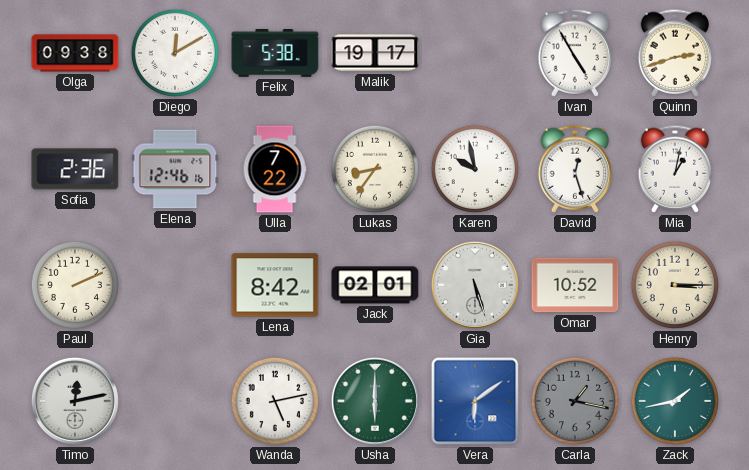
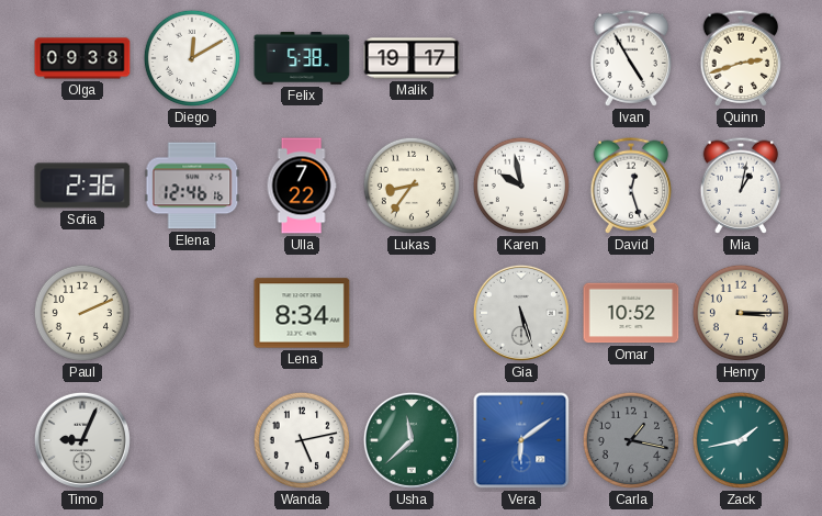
Lena: 8:42 -> 8:34
Jack: 02:01 -> none
Timo: 12:13 -> 9:04
Usha: 6:00 -> 11:38
